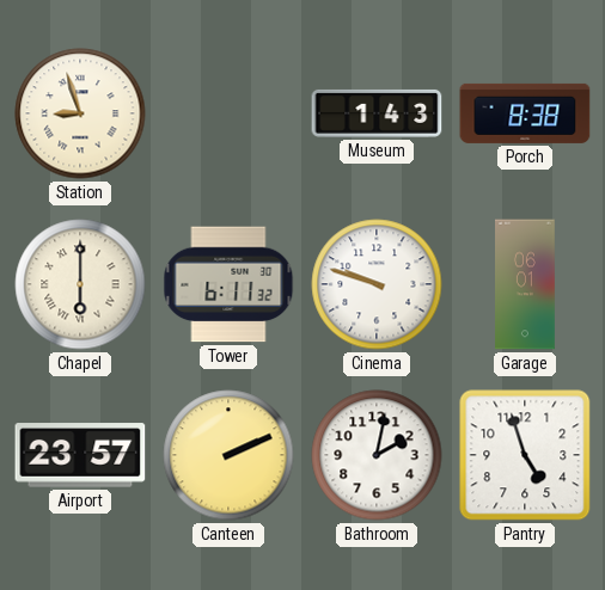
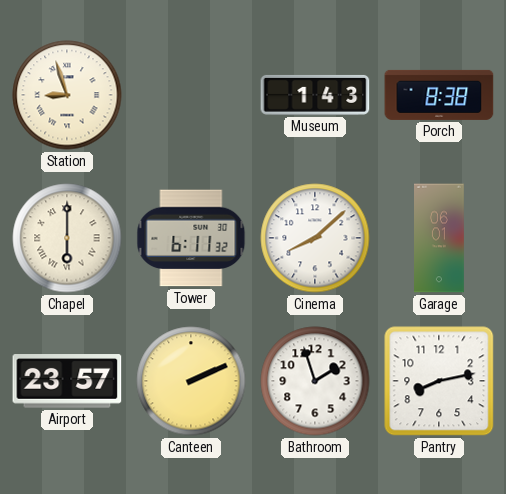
Cinema: 9:48 -> 8:08
Bathroom: 2:02 -> 1:57
Pantry: 4:57 -> 8:13
